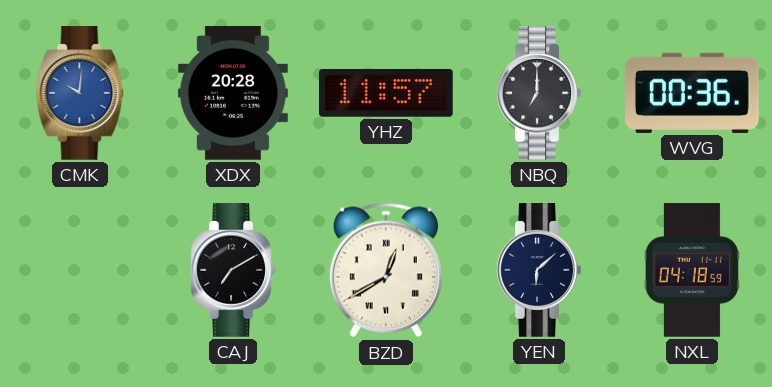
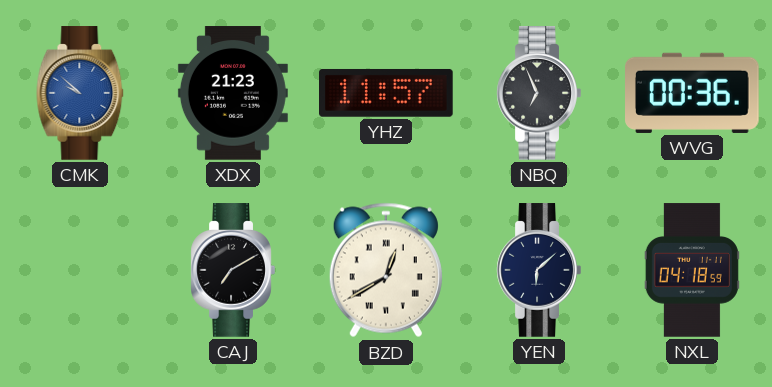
CMK: 10:01 -> 9:52
XDX: 20:28 -> 21:23
NBQ: 7:00 -> 6:56
